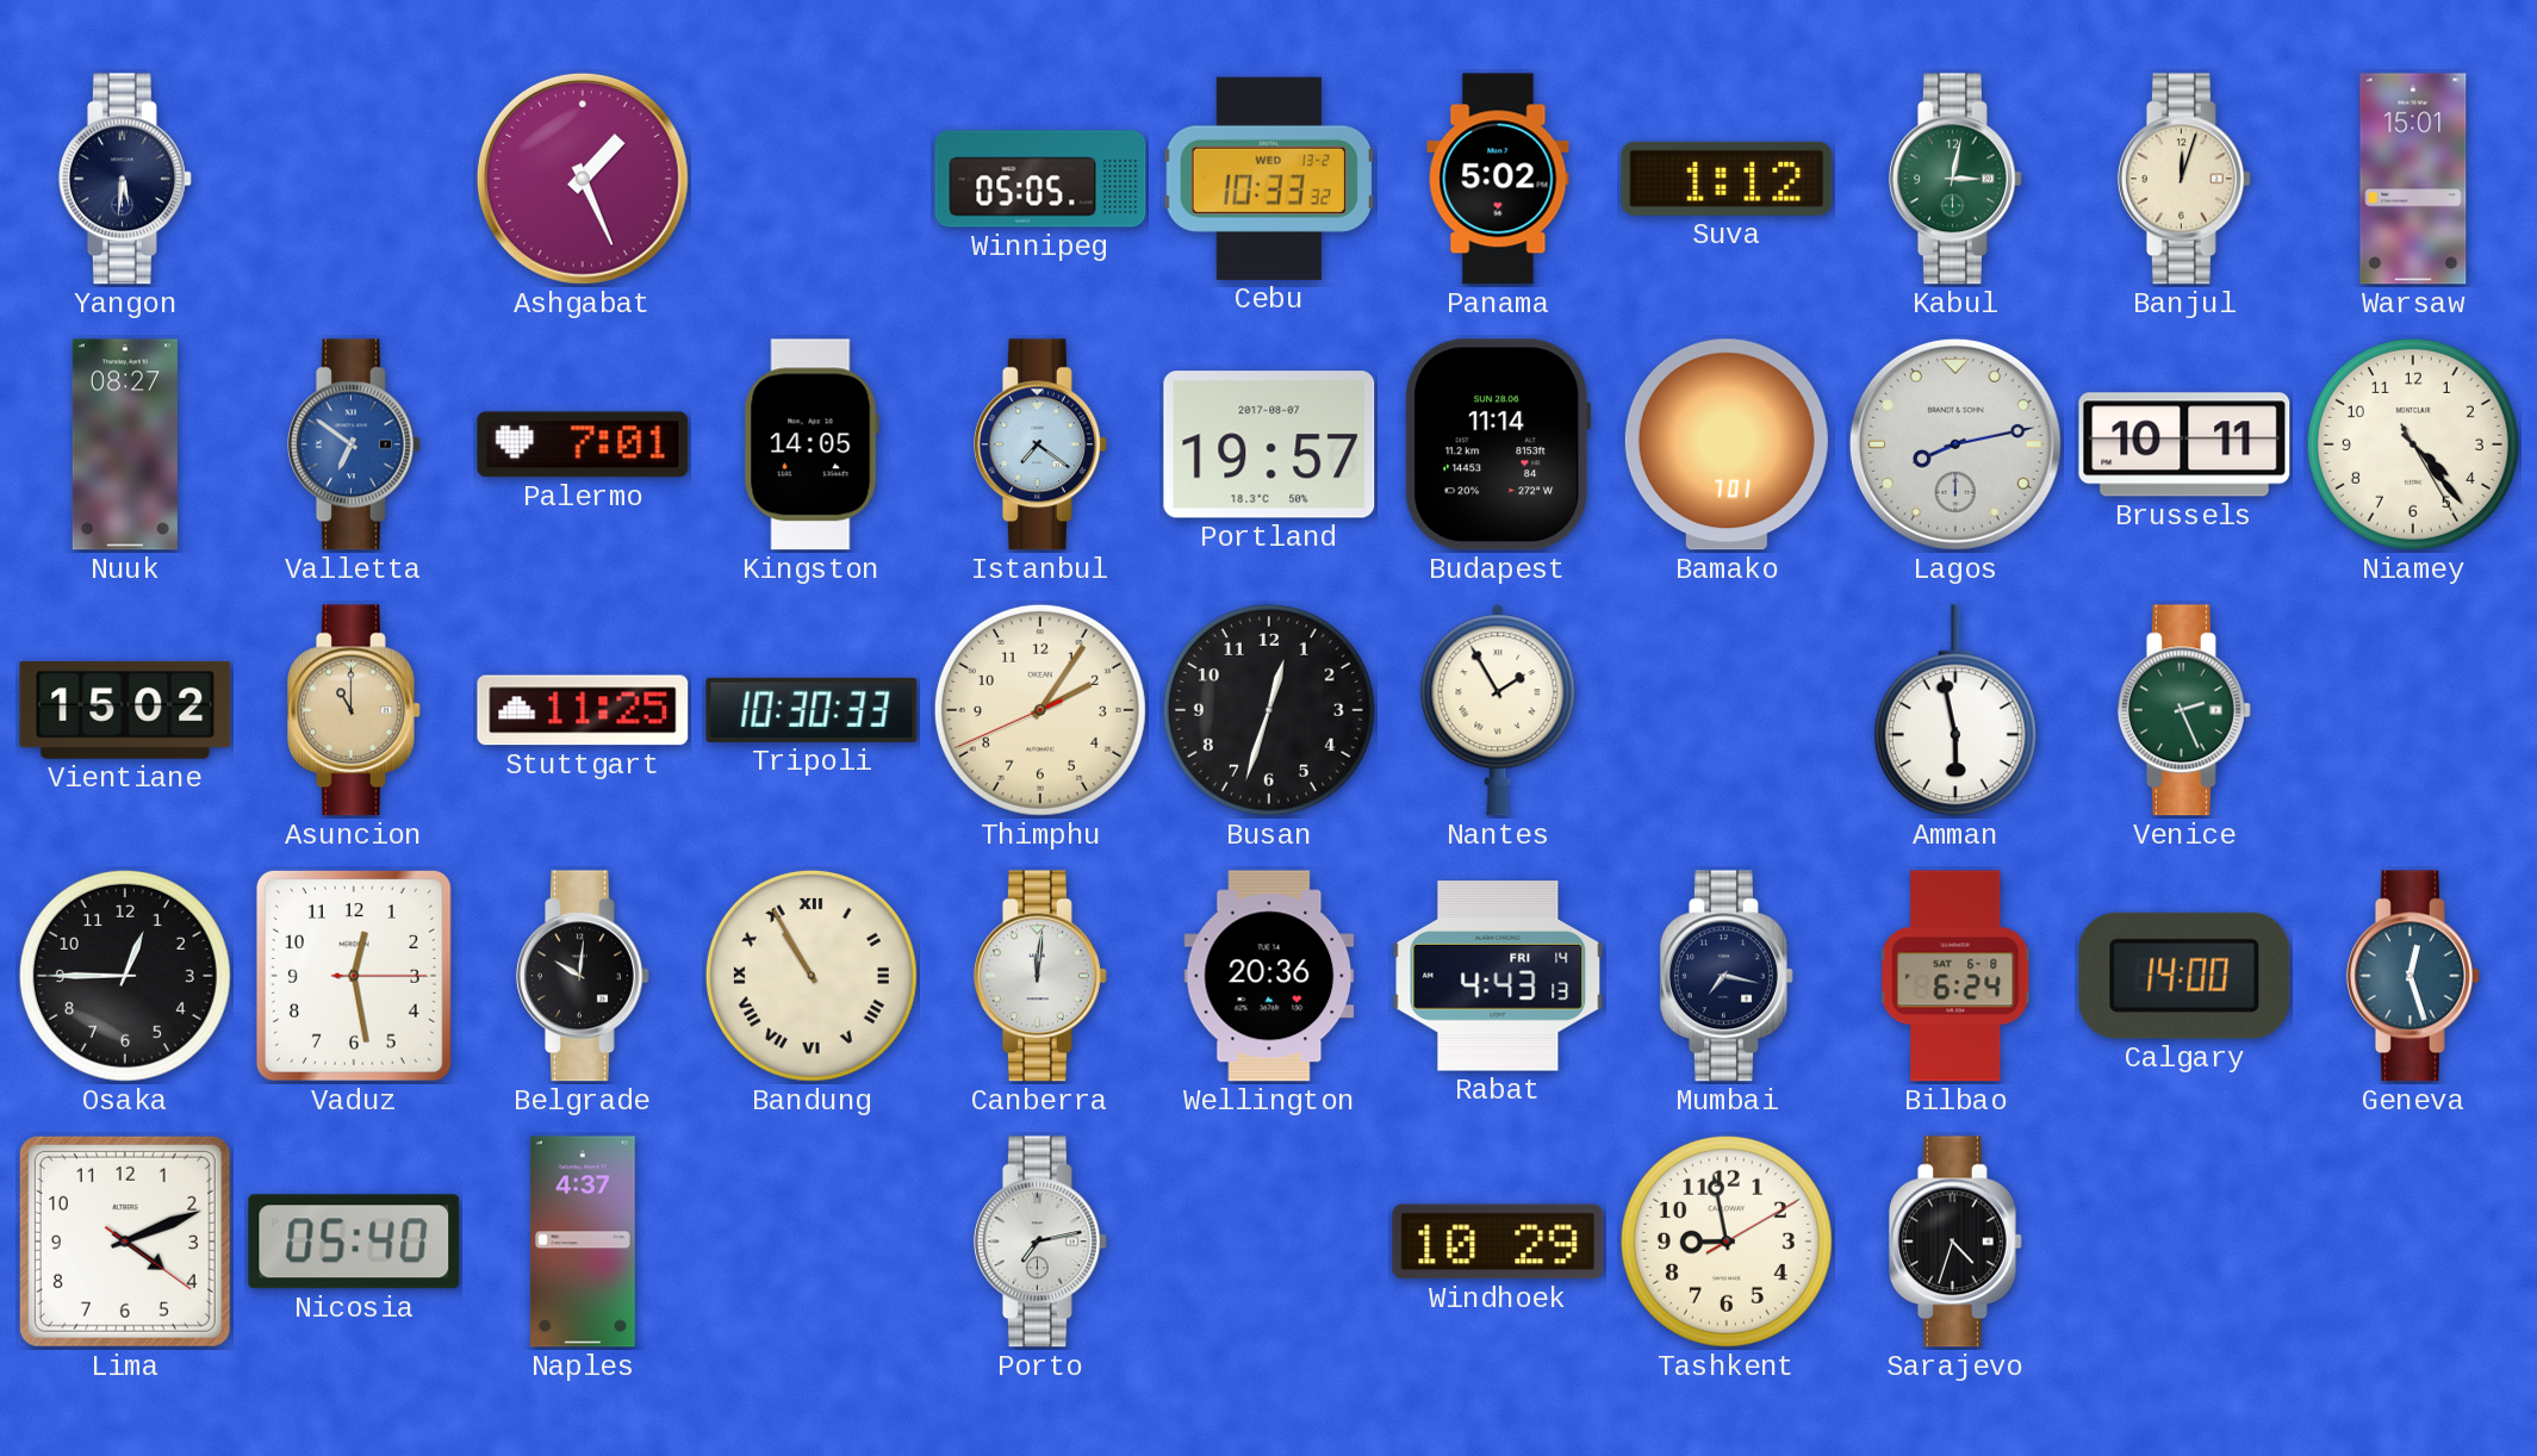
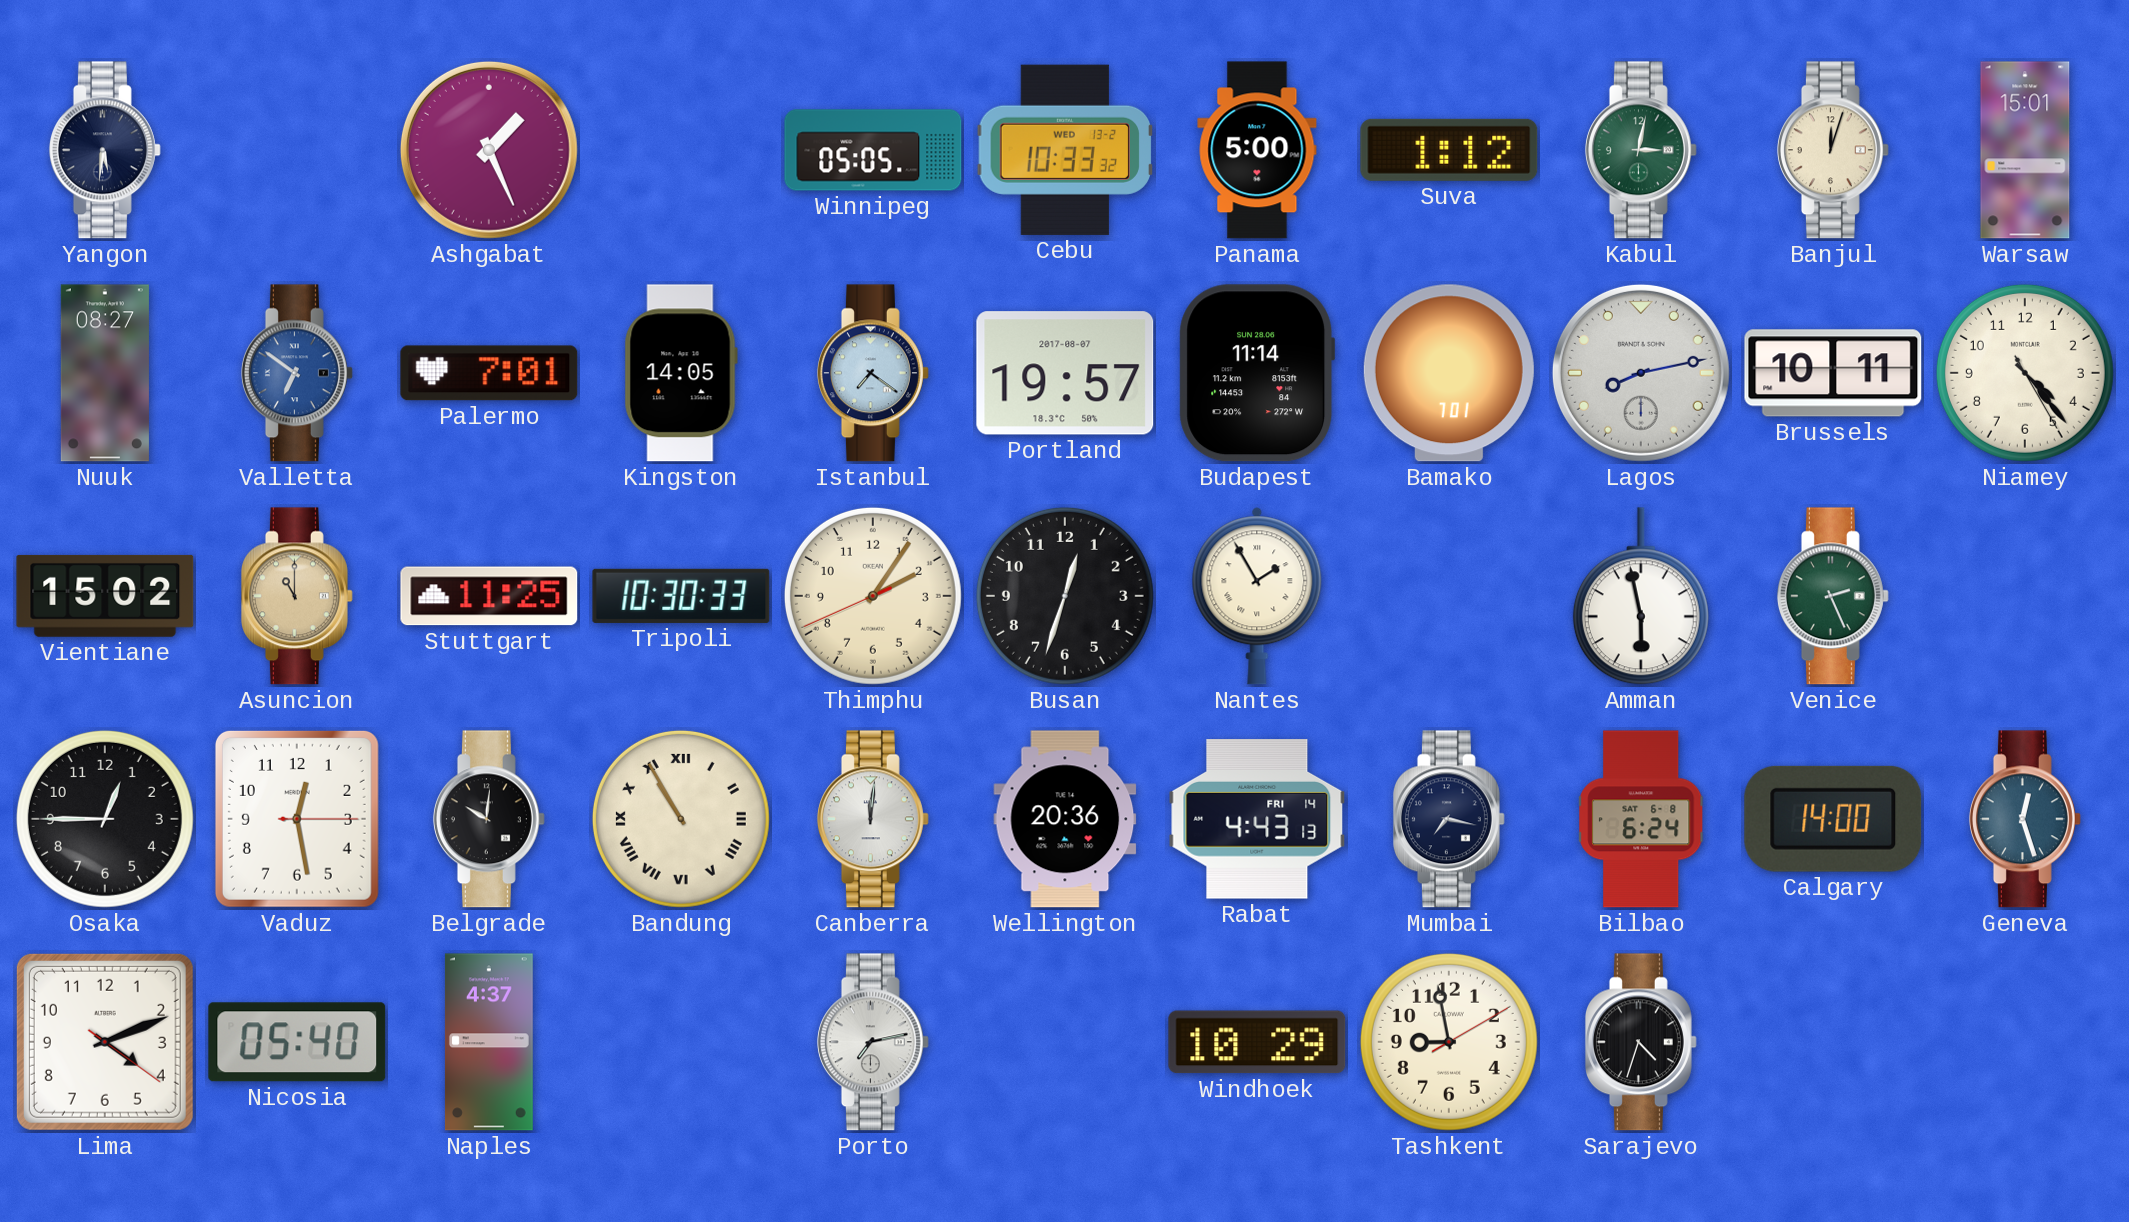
Panama: 5:02 -> 5:00
